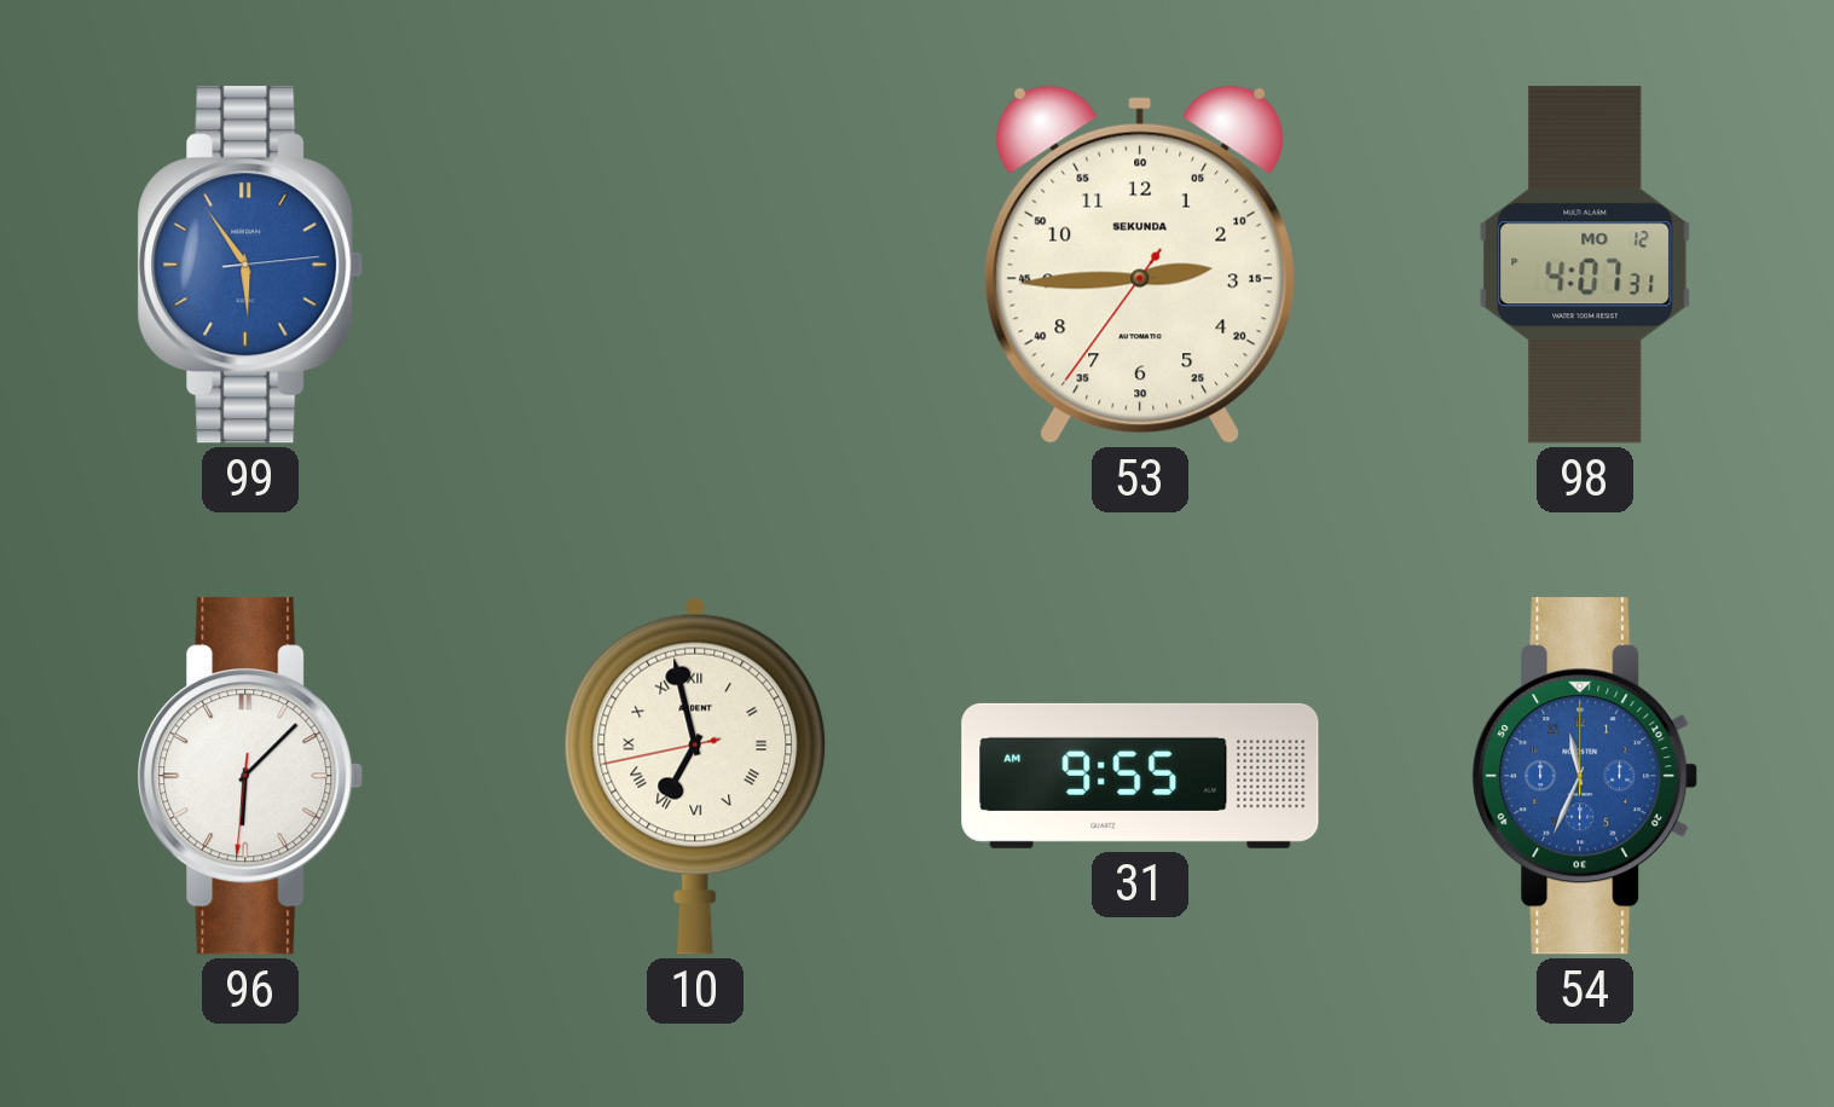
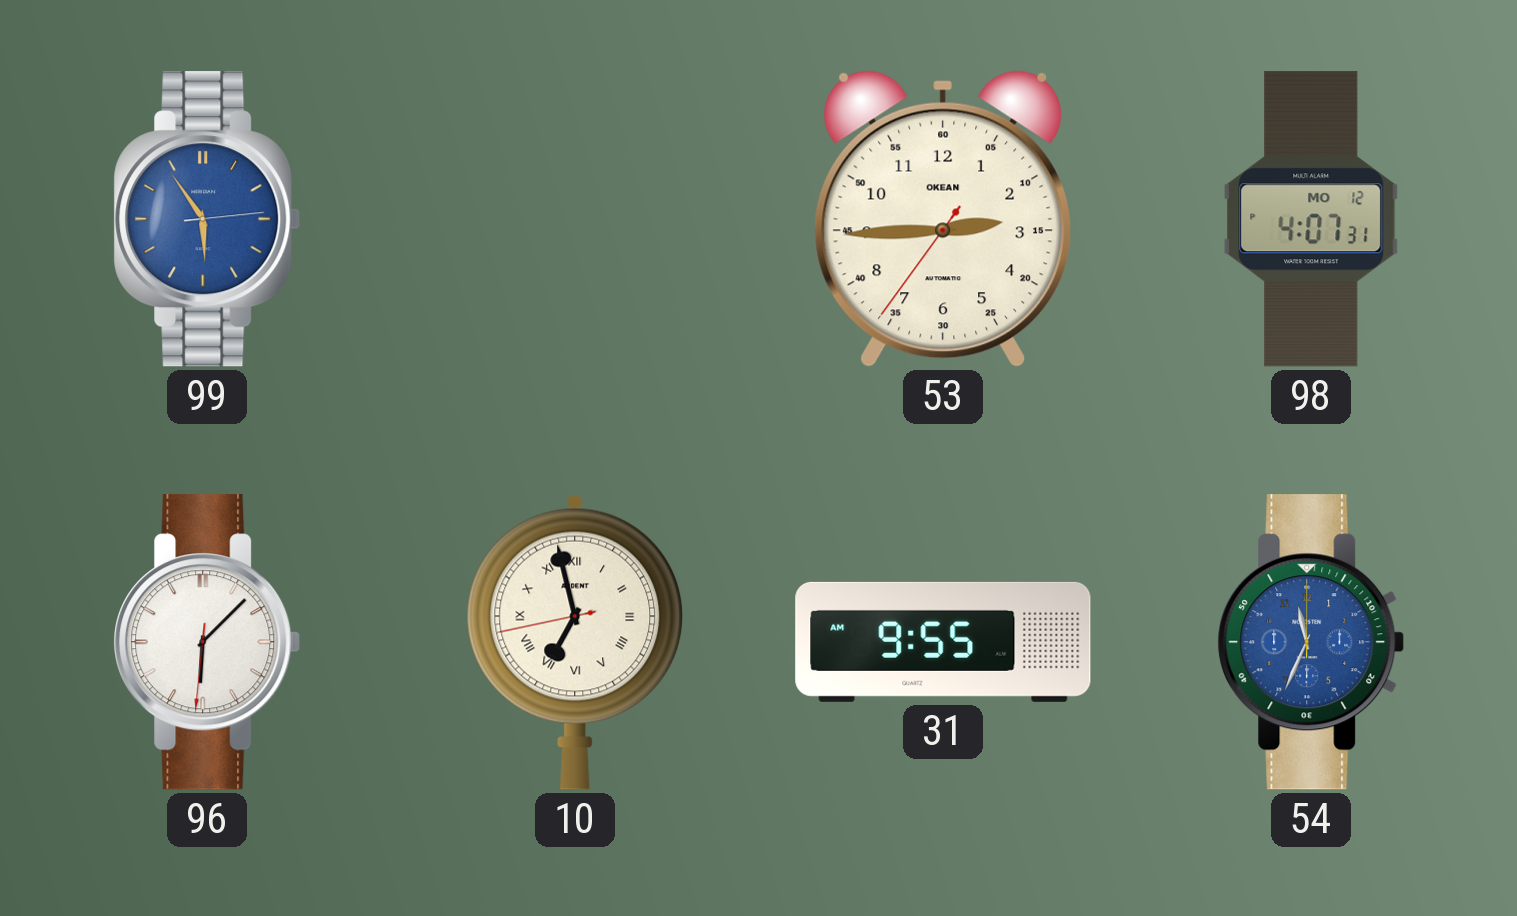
53 brand: SEKUNDA -> OKEAN
